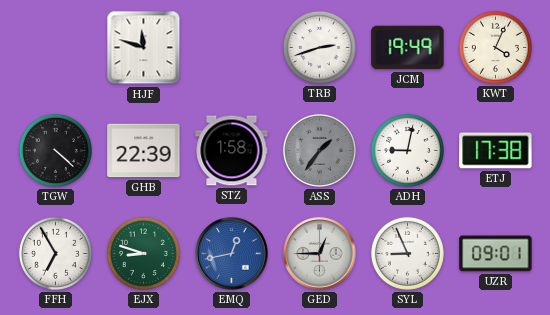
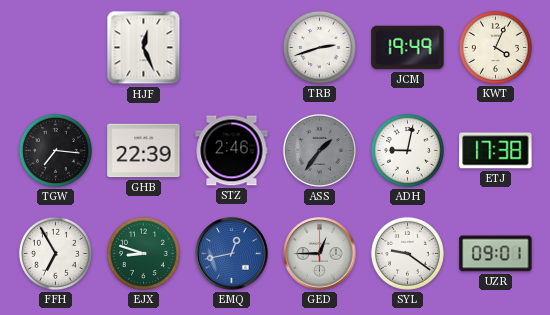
HJF: 11:48 -> 12:26
TGW: 4:22 -> 7:16
STZ: 1:58 -> 2:46
SYL: 8:56 -> 9:21
